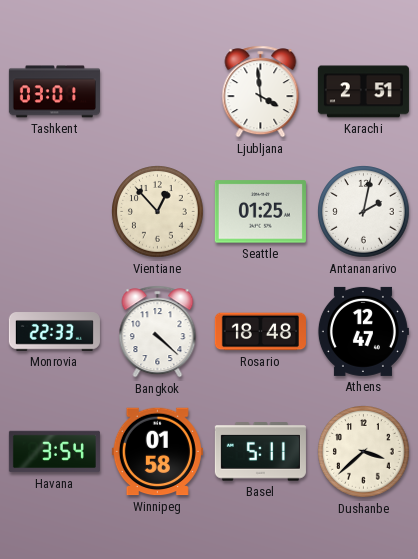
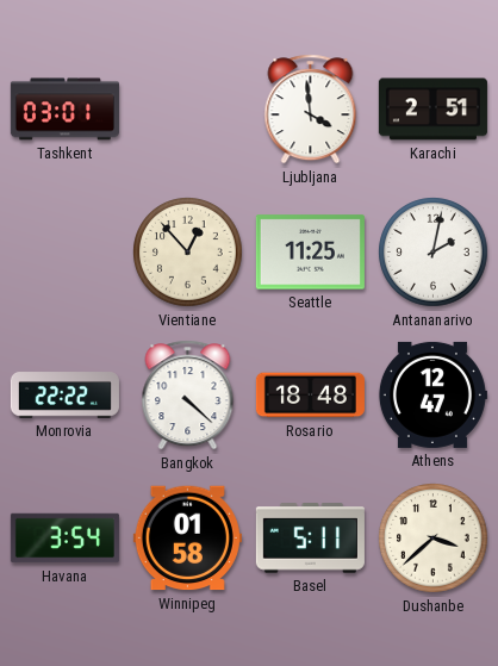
Seattle: 01:25 -> 11:25
Monrovia: 22:33 -> 22:22
